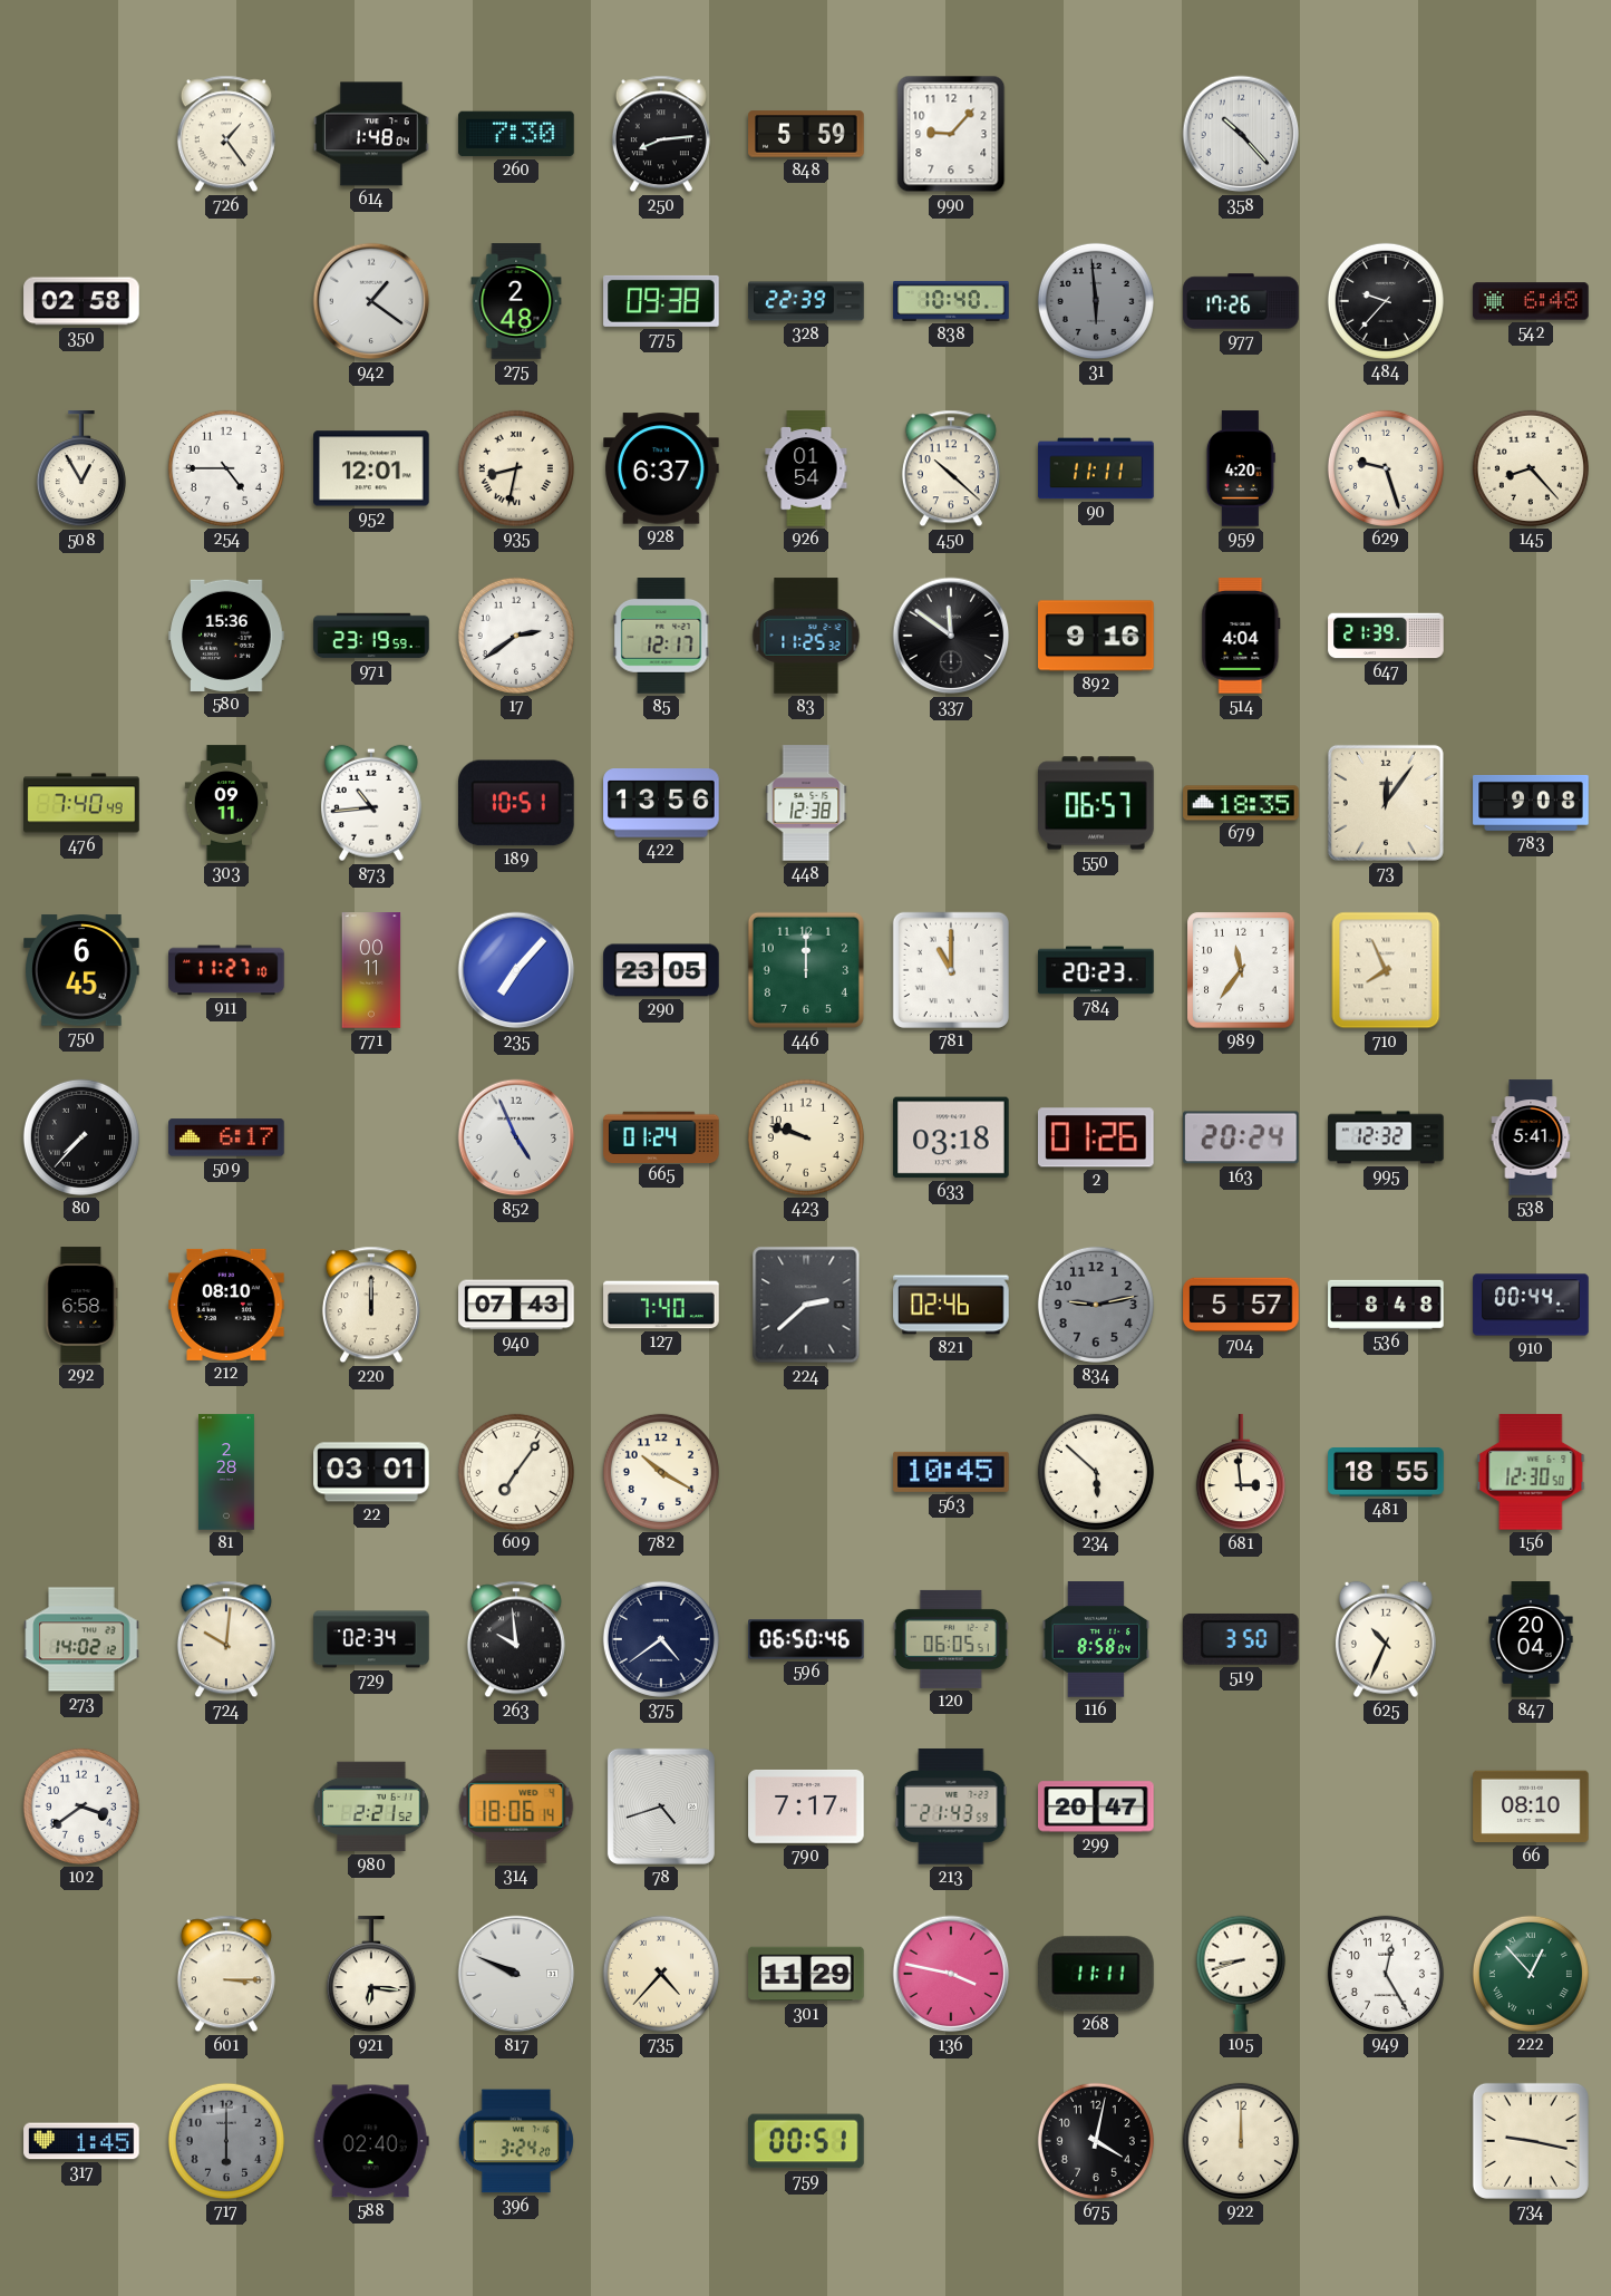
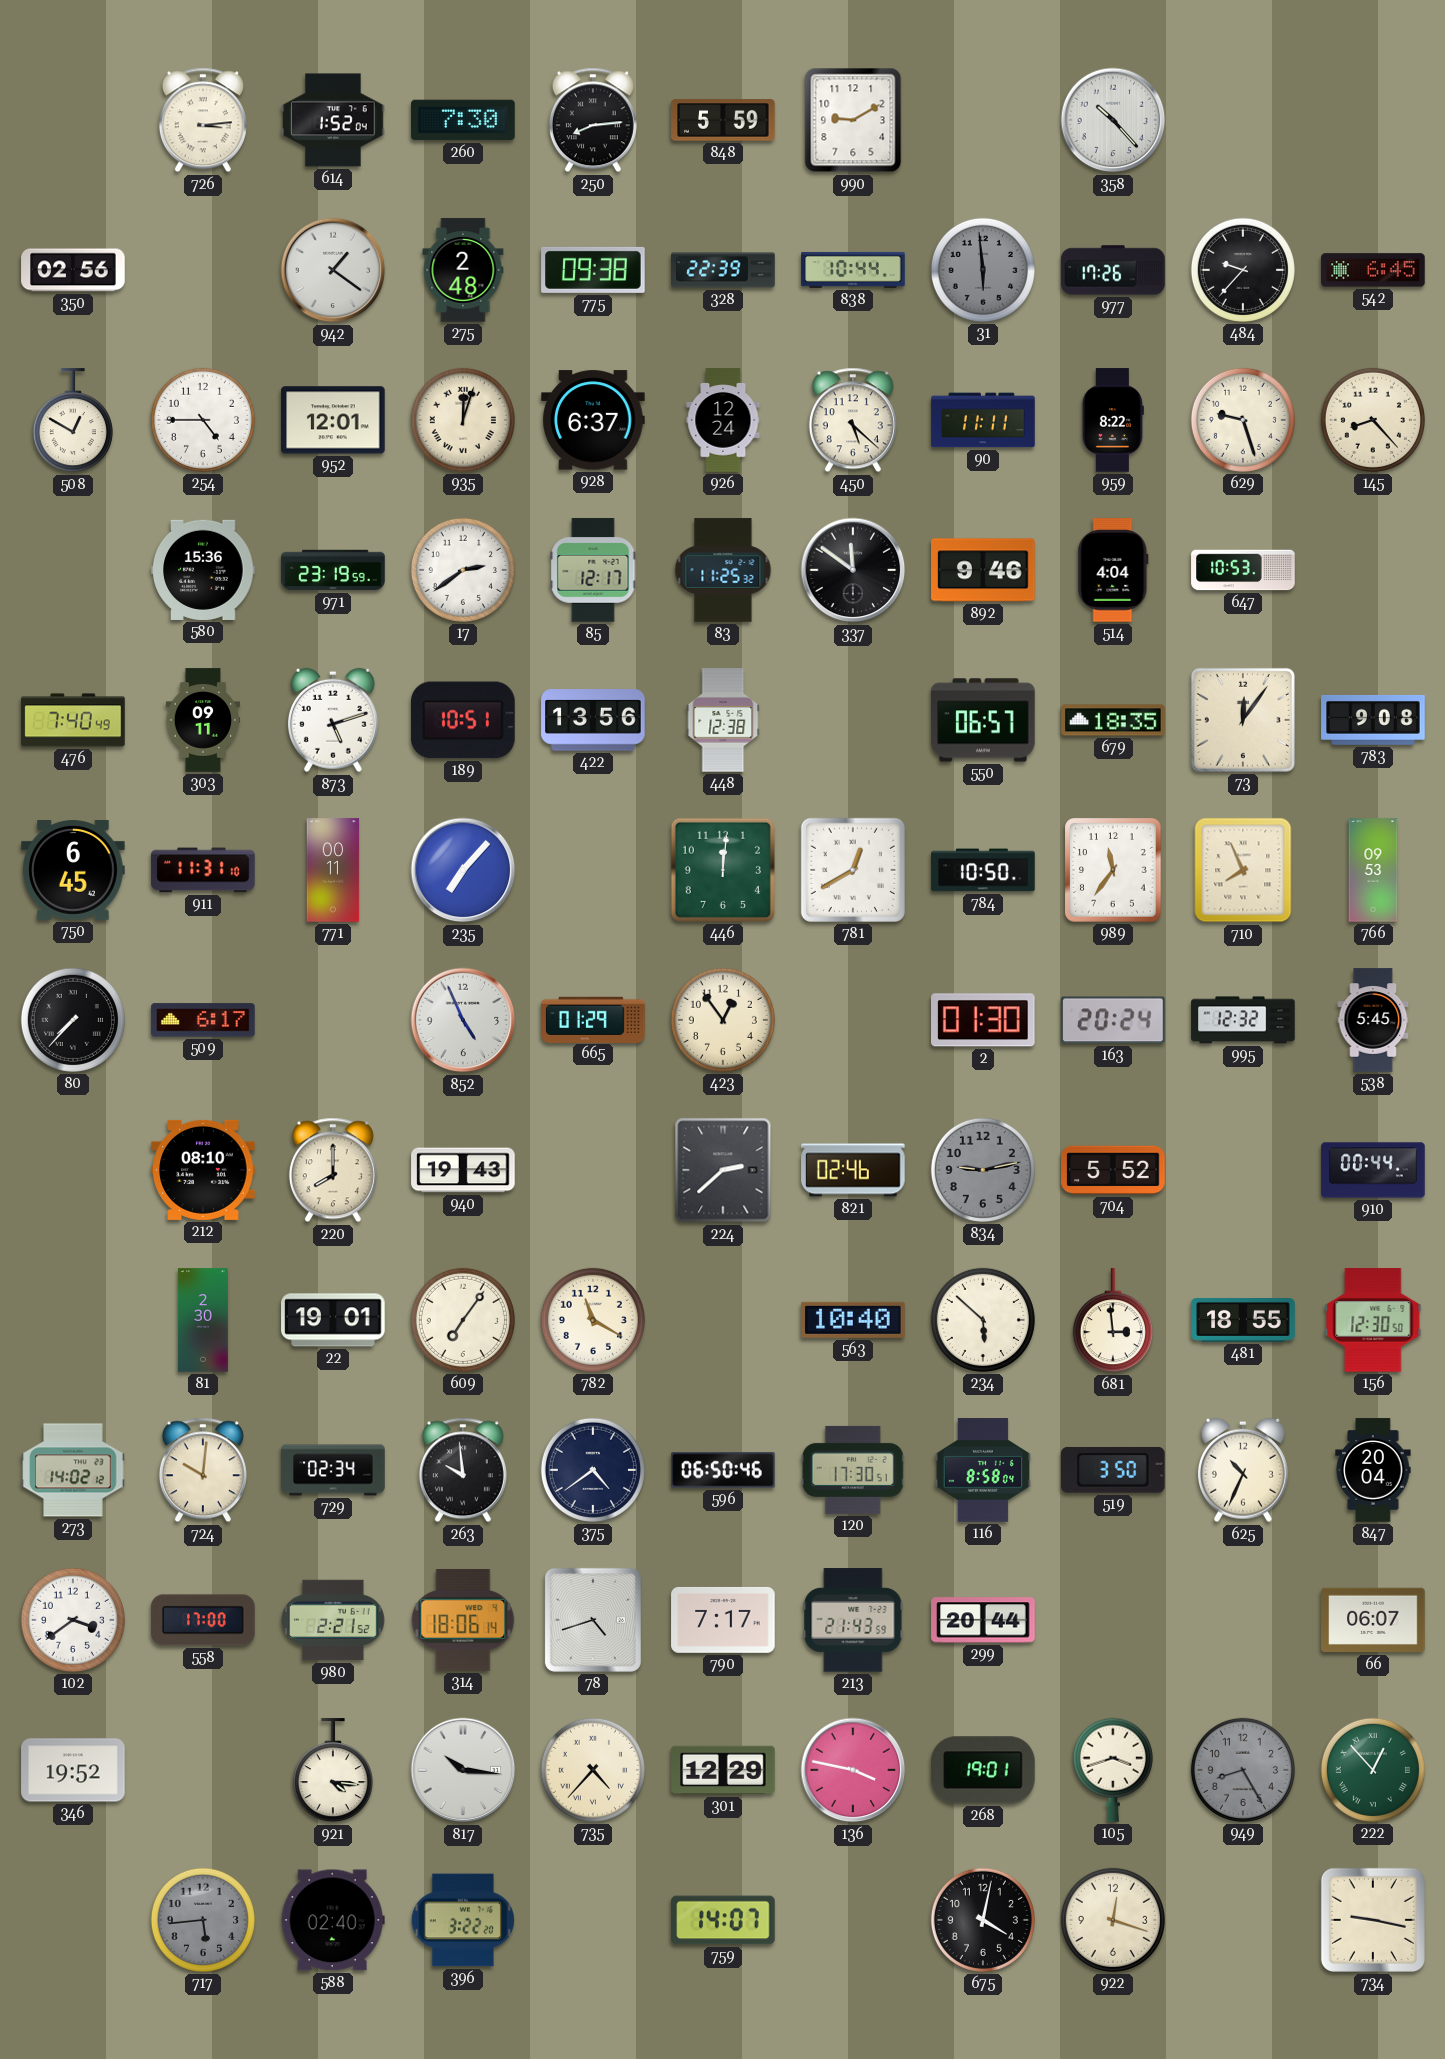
726: 1:24 -> 3:14
614: 1:48 -> 1:52
990: 9:07 -> 9:10
350: 02:58 -> 02:56
838: 10:40 -> 10:44
542: 6:48 -> 6:45
508: 12:55 -> 12:50
935: 8:32 -> 12:03
926: 01:54 -> 12:24
450: 10:22 -> 5:22
959: 4:20 -> 8:22
892: 9:16 -> 9:46
647: 21:39 -> 10:53
873: 10:44 -> 5:12
911: 11:27 -> 11:31
290: 23:05 -> none
446: 12:00 -> 12:01
781: 11:00 -> 12:40
784: 20:23 -> 10:50
766: none -> 09:53
665: 01:24 -> 01:29
423: 9:48 -> 12:54
633: 03:18 -> none
2: 01:26 -> 01:30
538: 5:41 -> 5:45
292: 6:58 -> none
220: 12:00 -> 8:00
940: 07:43 -> 19:43
127: 7:40 -> none
704: 5:57 -> 5:52
536: 8:48 -> none
81: 2:28 -> 2:30
22: 03:01 -> 19:01
782: 10:20 -> 11:20
563: 10:45 -> 10:40
120: 06:05 -> 17:30
558: none -> 17:00
299: 20:47 -> 20:44
66: 08:10 -> 06:07
346: none -> 19:52
601: 3:15 -> none
921: 6:16 -> 4:16
817: 9:49 -> 10:16
301: 11:29 -> 12:29
268: 11:11 -> 19:01
105: 8:42 -> 3:42
949: 12:25 -> 8:25
949 dial: white -> grey
317: 1:45 -> none
717: 6:00 -> 5:44
396: 3:24 -> 3:22
759: 00:51 -> 14:07
922: 12:00 -> 12:18
